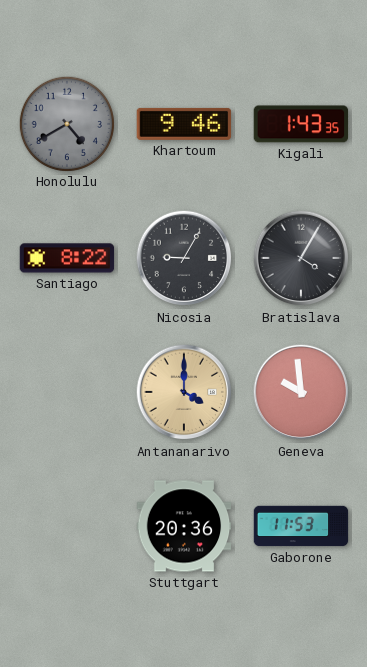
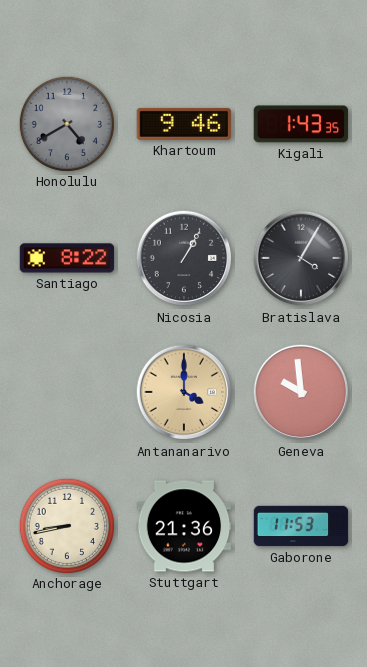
Nicosia: 9:05 -> 1:05
Anchorage: none -> 8:43
Stuttgart: 20:36 -> 21:36
